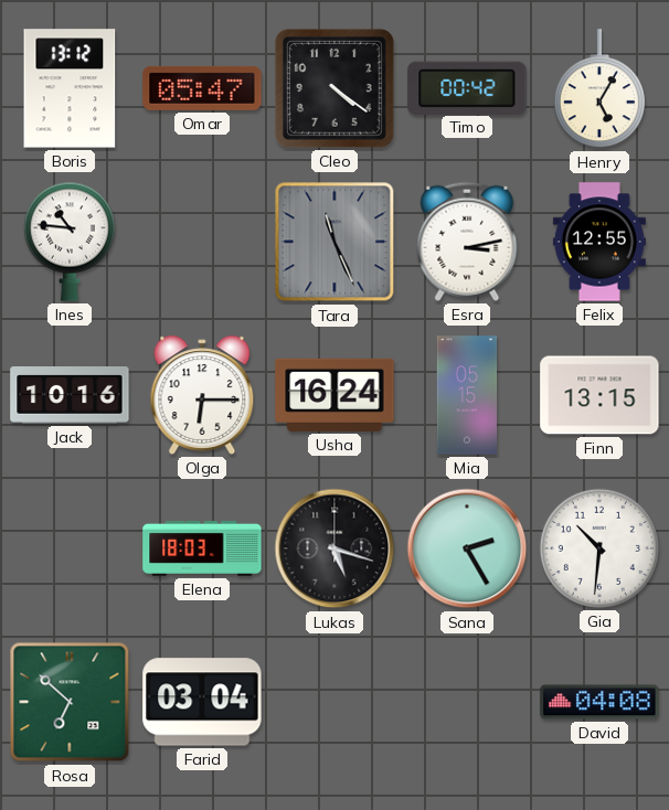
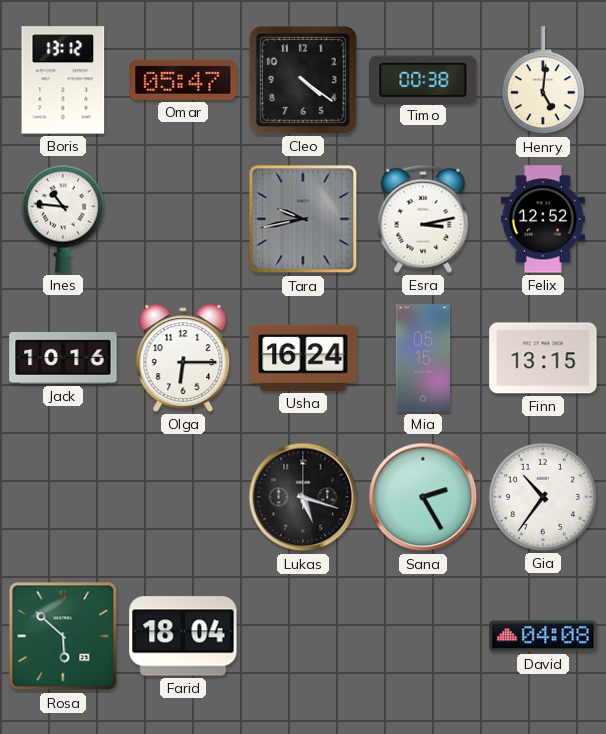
Timo: 00:42 -> 00:38
Henry: 5:05 -> 5:01
Tara: 11:26 -> 9:43
Felix: 12:55 -> 12:52
Elena: 18:03 -> none
Gia: 10:31 -> 10:36
Rosa: 6:52 -> 5:52
Farid: 03:04 -> 18:04
